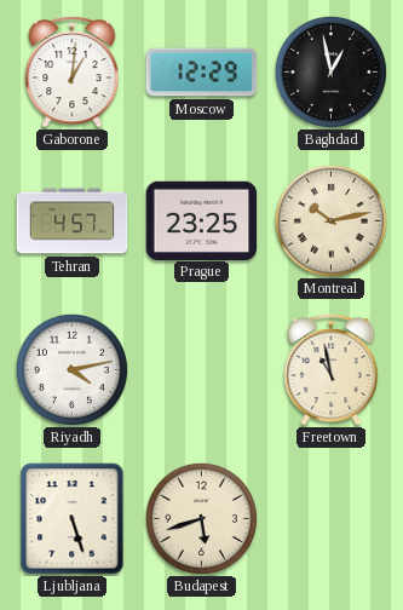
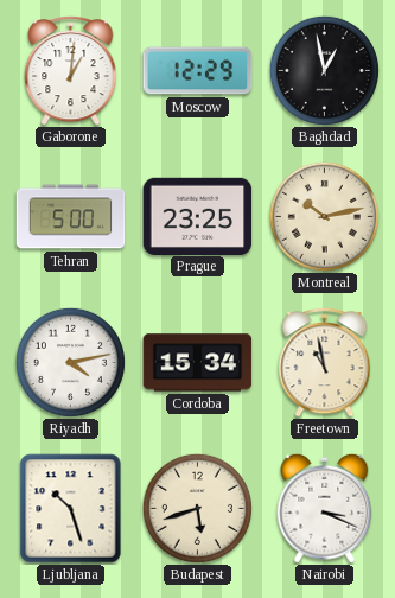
Tehran: 4:57 -> 5:00
Cordoba: none -> 15:34
Ljubljana: 5:27 -> 10:27
Nairobi: none -> 3:19
